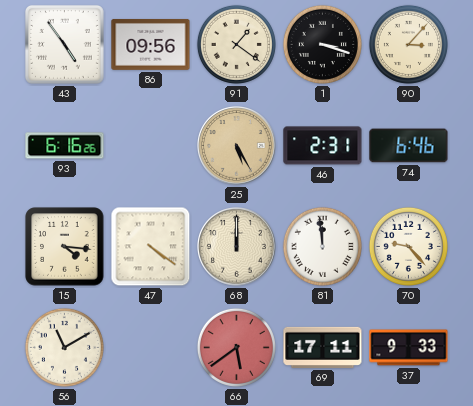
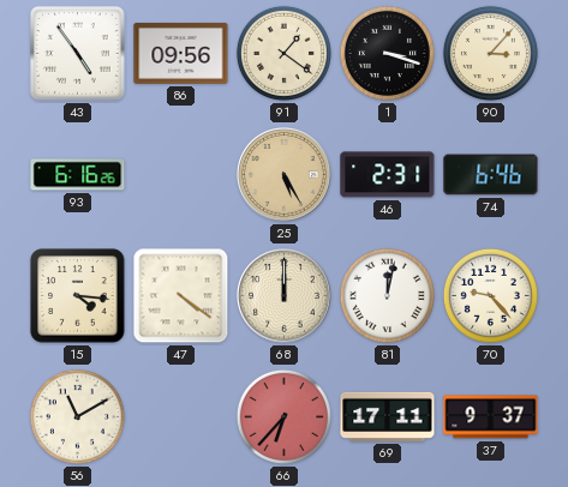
81: 11:59 -> 12:02
66: 5:39 -> 6:37
37: 9:33 -> 9:37
